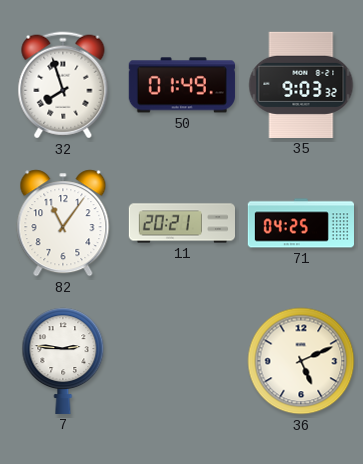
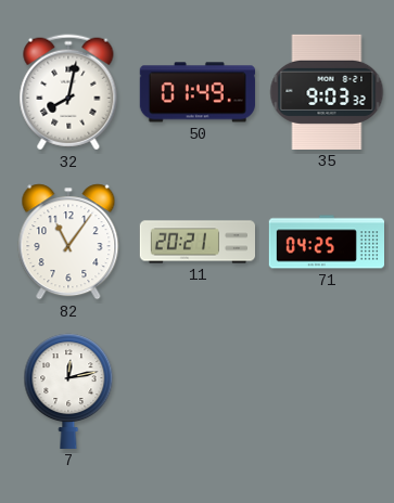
32: 7:57 -> 8:02
7: 2:46 -> 12:13
36: 5:11 -> none
